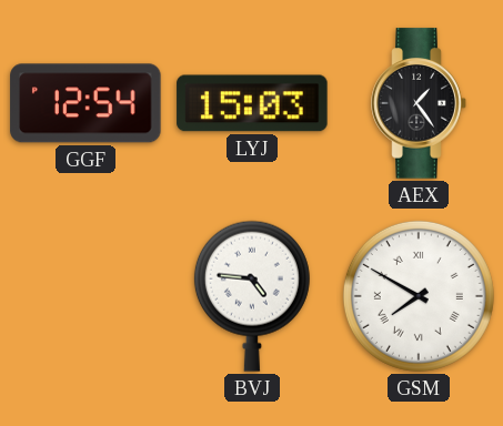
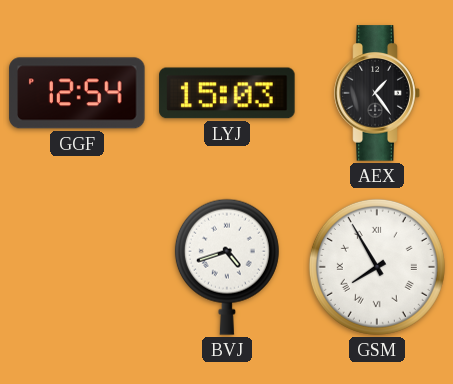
BVJ: 4:46 -> 4:42
GSM: 7:50 -> 7:55
